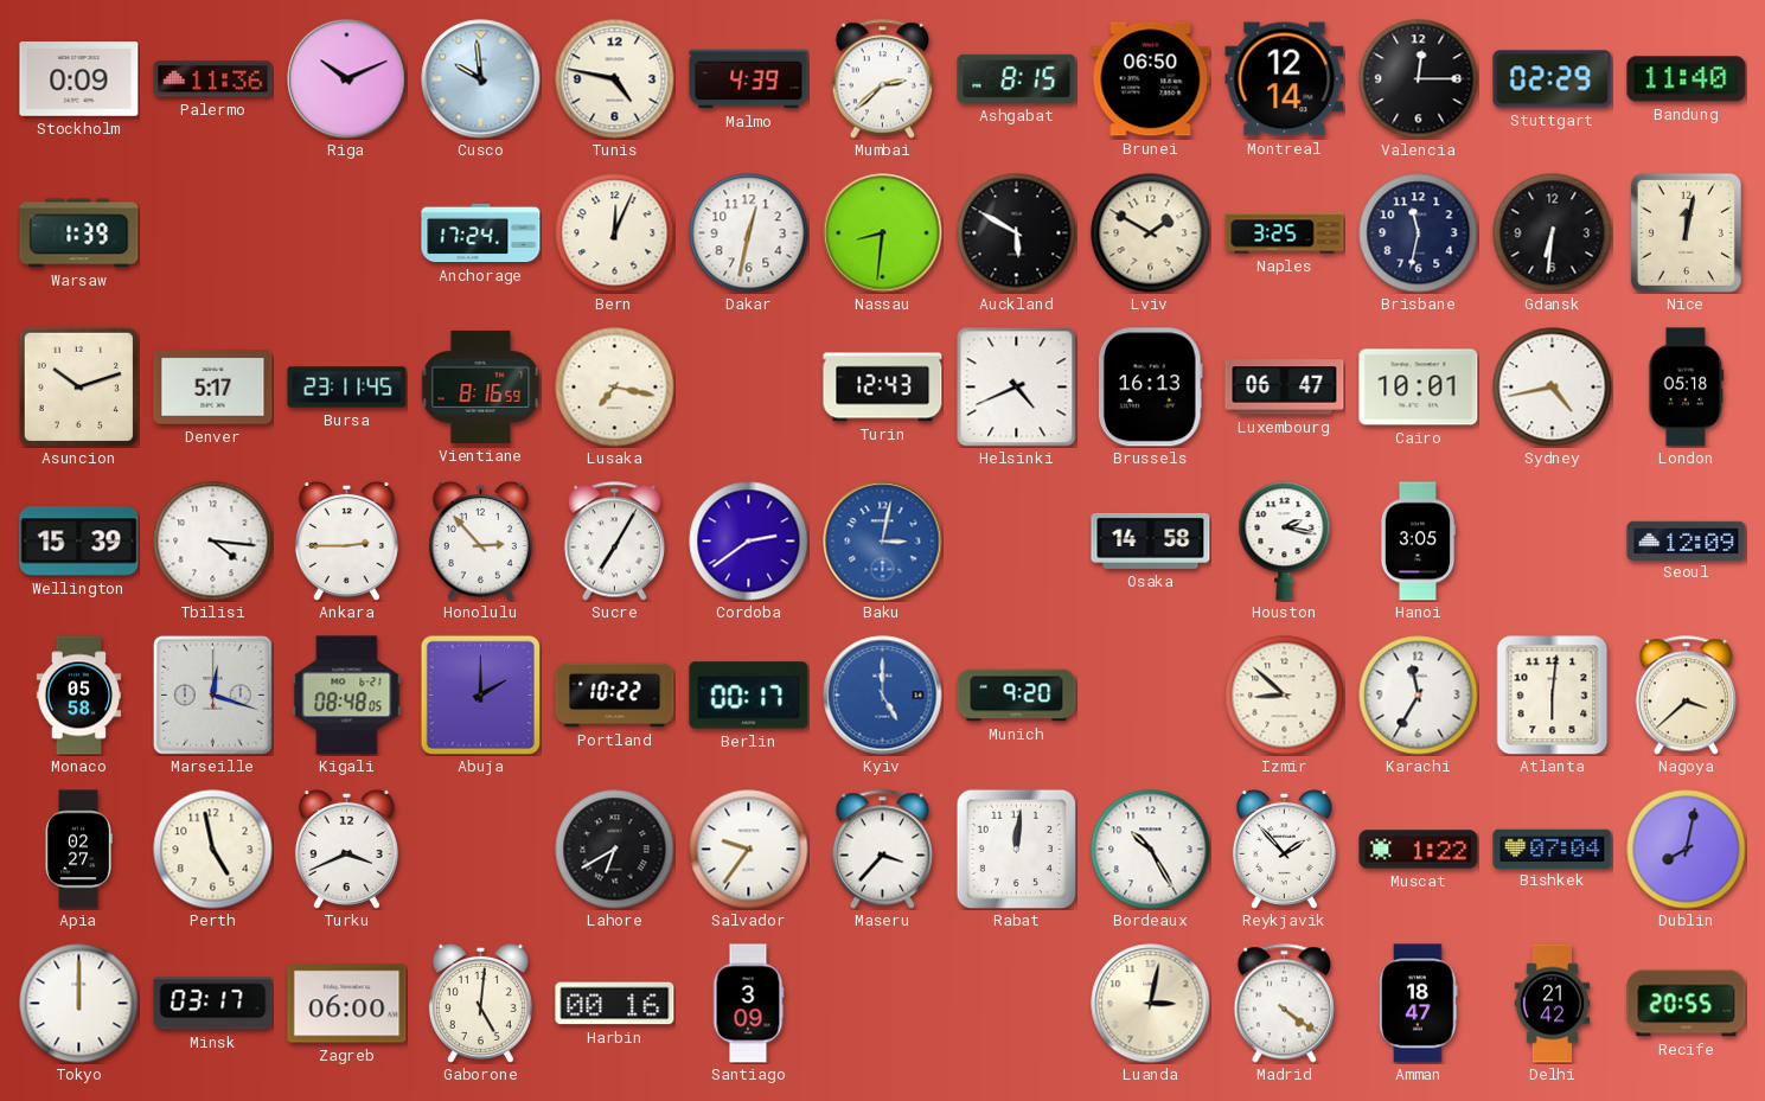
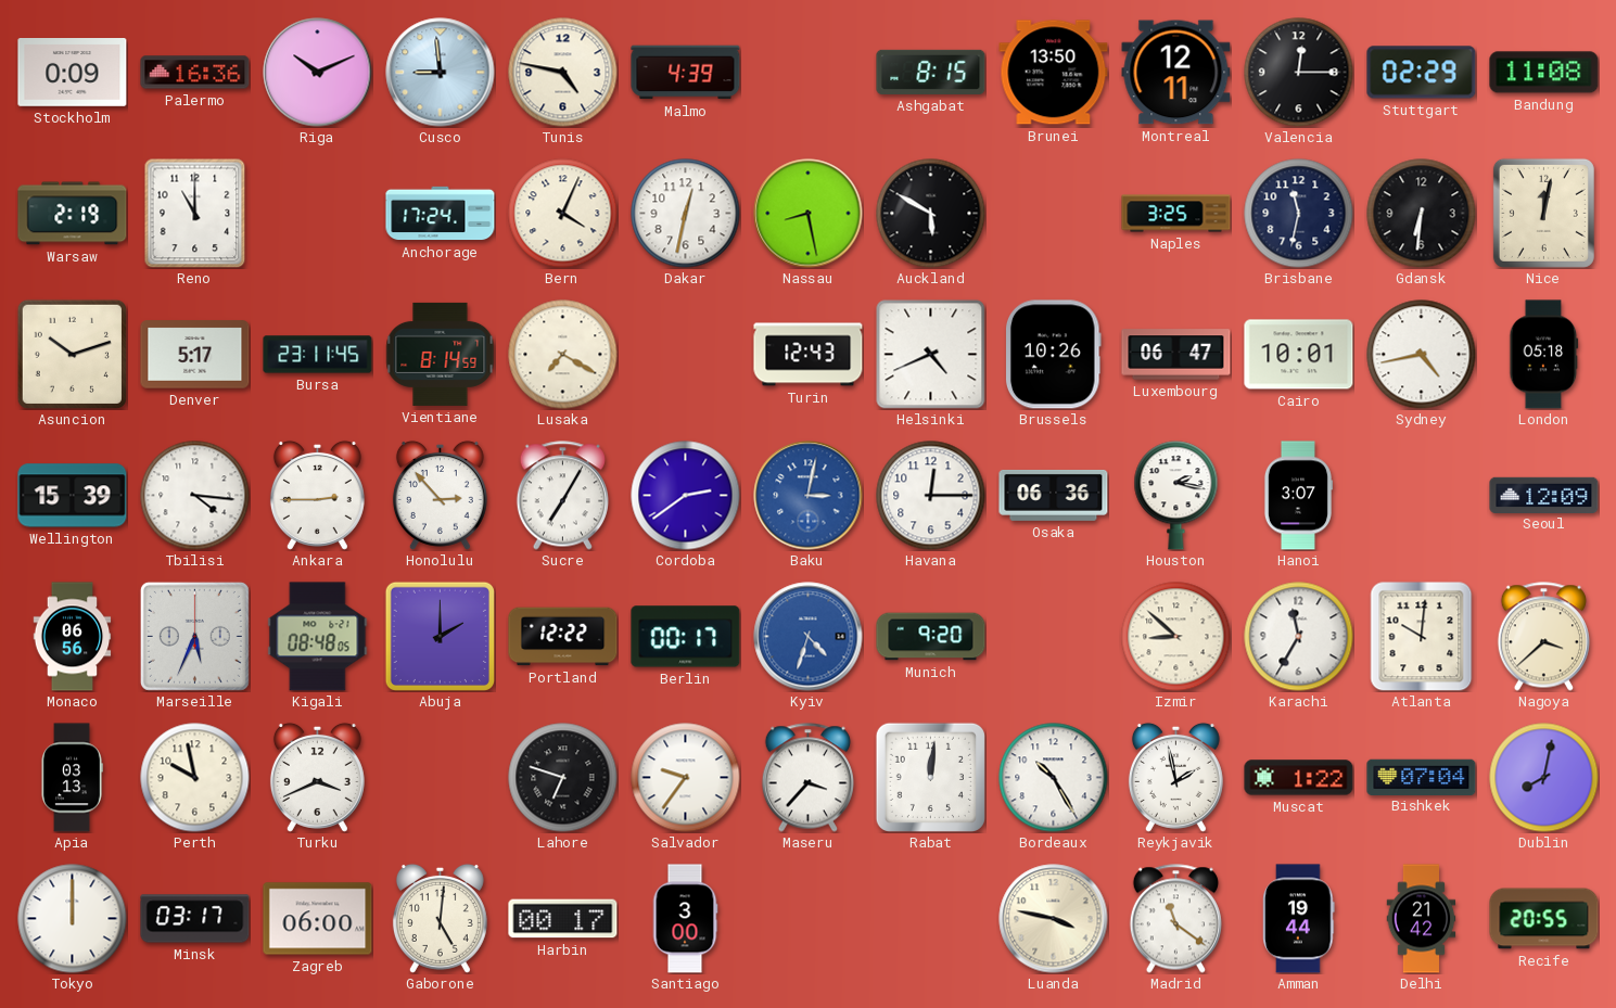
Palermo: 11:36 -> 16:36
Cusco: 9:59 -> 8:59
Mumbai: 2:38 -> none
Brunei: 06:50 -> 13:50
Montreal: 12:14 -> 12:11
Bandung: 11:40 -> 11:08
Warsaw: 1:39 -> 2:19
Reno: none -> 11:00
Bern: 12:04 -> 4:04
Nassau: 8:31 -> 8:28
Lviv: 1:50 -> none
Vientiane: 8:16 -> 8:14
Lusaka: 7:17 -> 7:20
Brussels: 16:13 -> 10:26
Havana: none -> 12:15
Osaka: 14:58 -> 06:36
Hanoi: 3:05 -> 3:07
Monaco: 05:58 -> 06:56
Marseille: 12:18 -> 5:34
Portland: 10:22 -> 12:22
Kyiv: 5:00 -> 4:33
Atlanta: 6:01 -> 10:01
Apia: 02:27 -> 03:13
Perth: 4:58 -> 9:58
Lahore: 6:40 -> 6:48
Reykjavik: 1:53 -> 1:58
Harbin: 00:16 -> 00:17
Santiago: 3:09 -> 3:00
Luanda: 3:02 -> 3:47
Madrid: 4:21 -> 11:21
Amman: 18:47 -> 19:44
